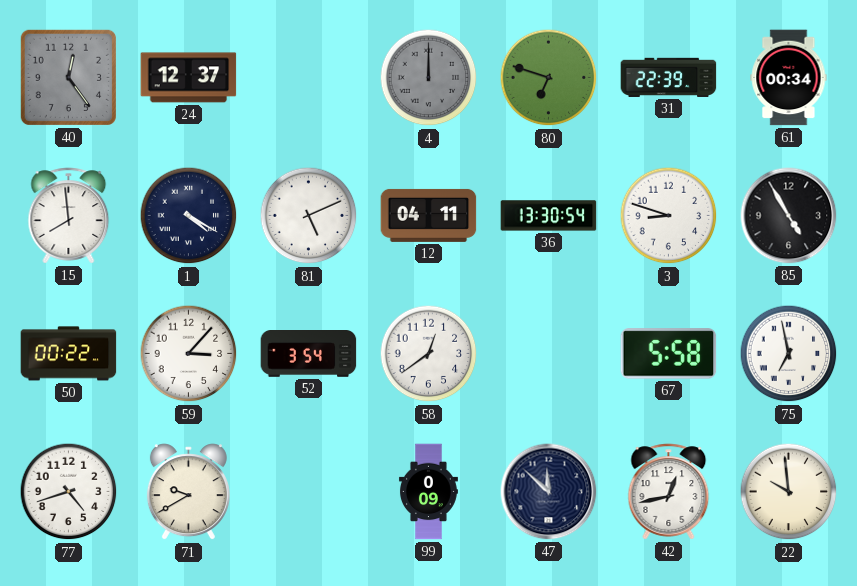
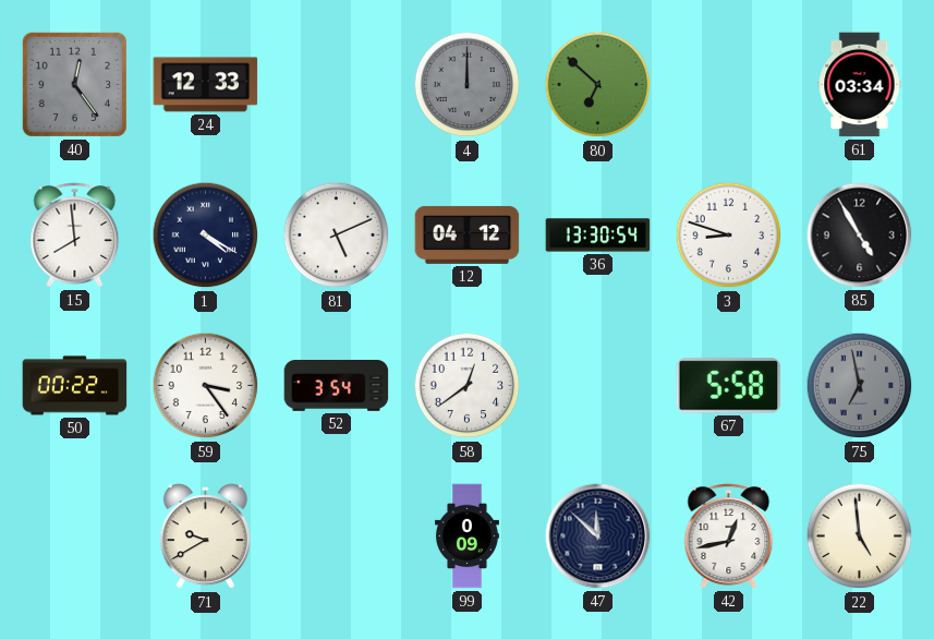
24: 12:37 -> 12:33
80: 6:48 -> 6:52
31: 22:39 -> none
61: 00:34 -> 03:34
12: 04:11 -> 04:12
59: 3:07 -> 3:24
75 dial: white -> grey
77: 4:42 -> none
22: 9:59 -> 4:59
